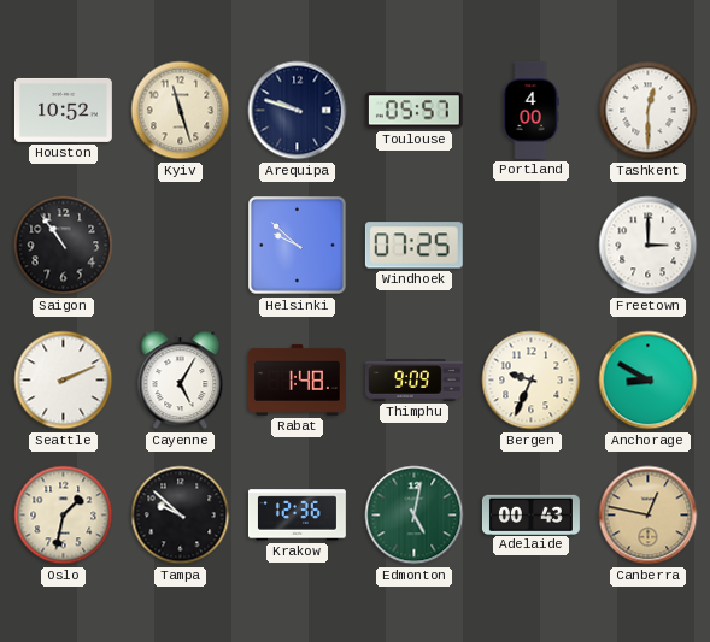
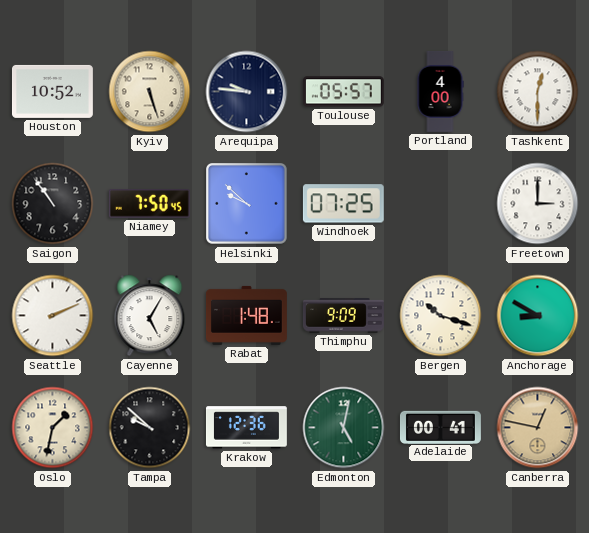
Kyiv: 11:27 -> 5:27
Arequipa: 9:48 -> 9:46
Niamey: none -> 7:50
Bergen: 9:34 -> 10:18
Adelaide: 00:43 -> 00:41
